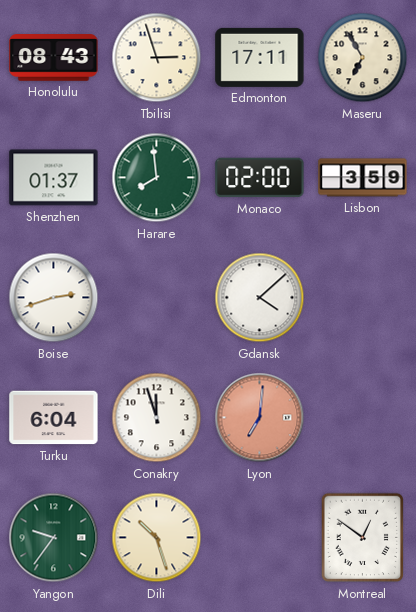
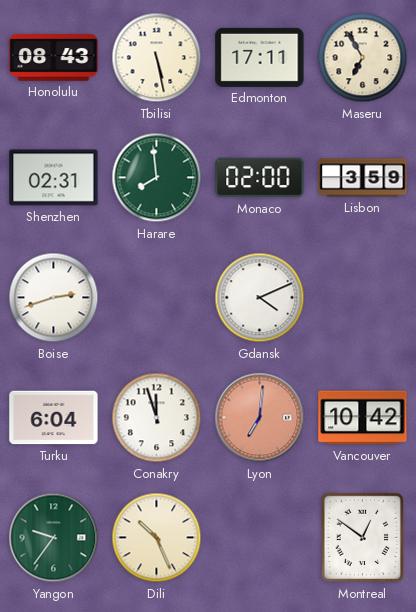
Tbilisi: 2:57 -> 5:28
Shenzhen: 01:37 -> 02:31
Gdansk: 4:08 -> 4:11
Vancouver: none -> 10:42
Dili: 10:27 -> 10:26
